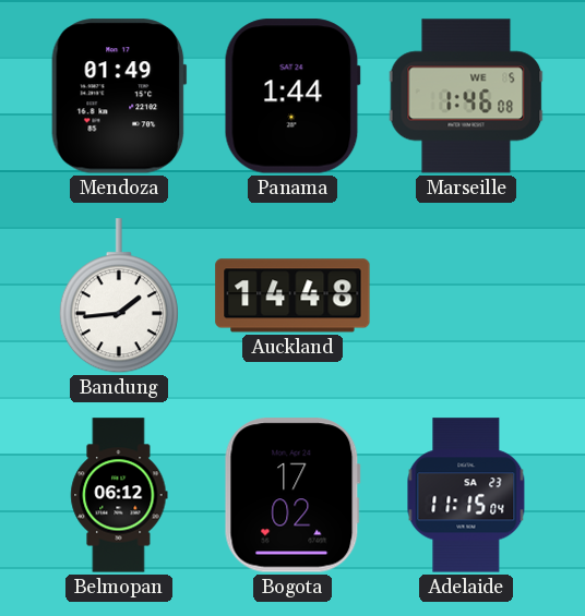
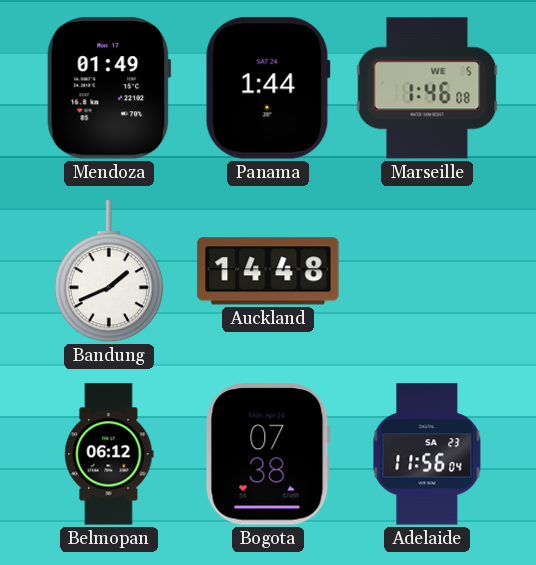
Bandung: 1:44 -> 1:41
Bogota: 17:02 -> 07:38
Adelaide: 11:15 -> 11:56
